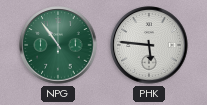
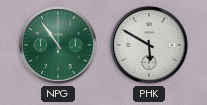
PHK: 5:46 -> 5:50
